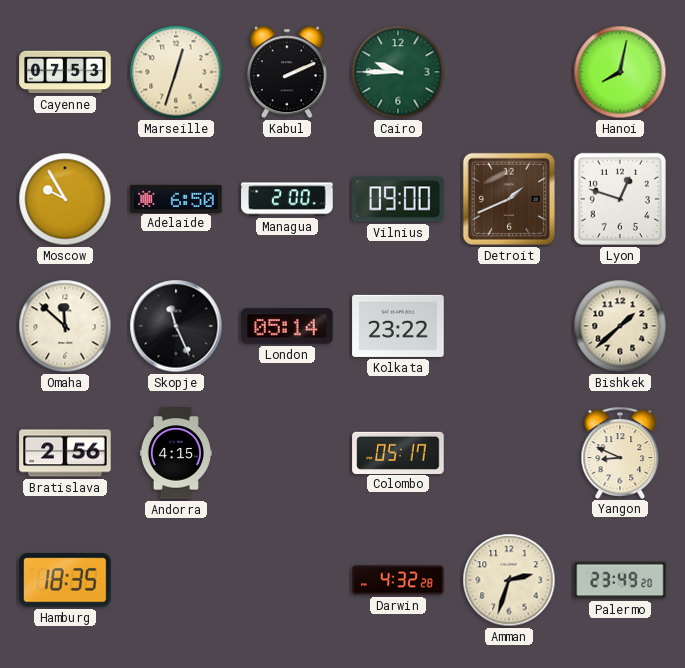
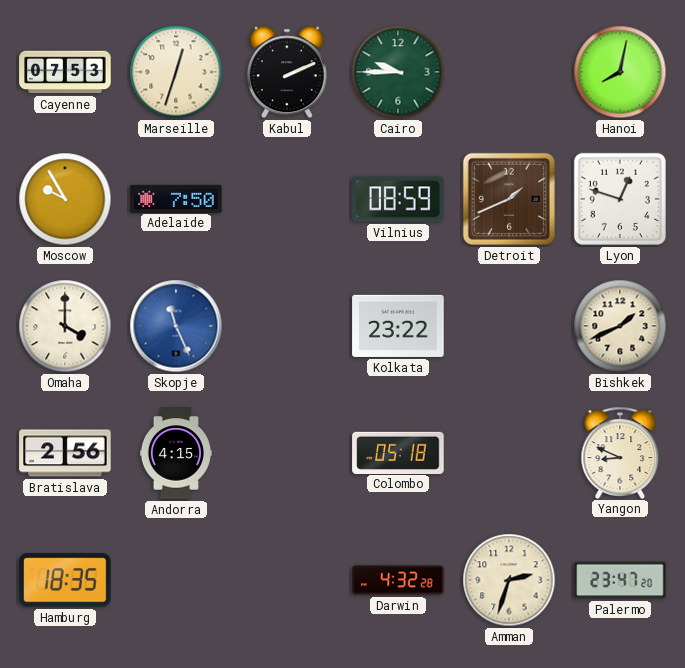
Adelaide: 6:50 -> 7:50
Managua: 2:00 -> none
Vilnius: 09:00 -> 08:59
Omaha: 11:52 -> 4:00
Skopje dial: black -> blue
London: 05:14 -> none
Bishkek: 1:38 -> 1:41
Colombo: 05:17 -> 05:18
Palermo: 23:49 -> 23:47
